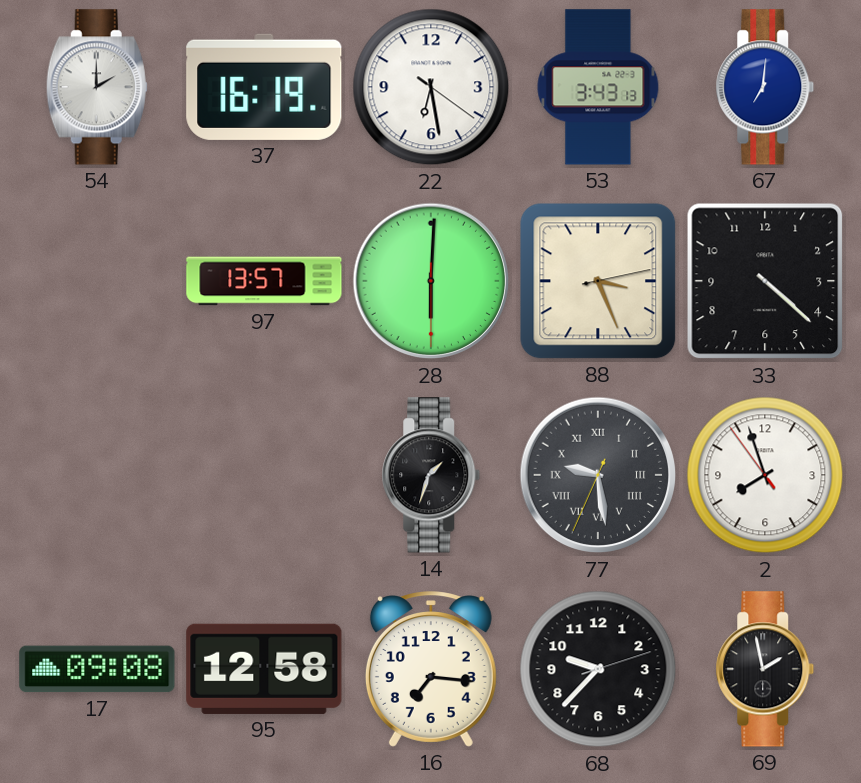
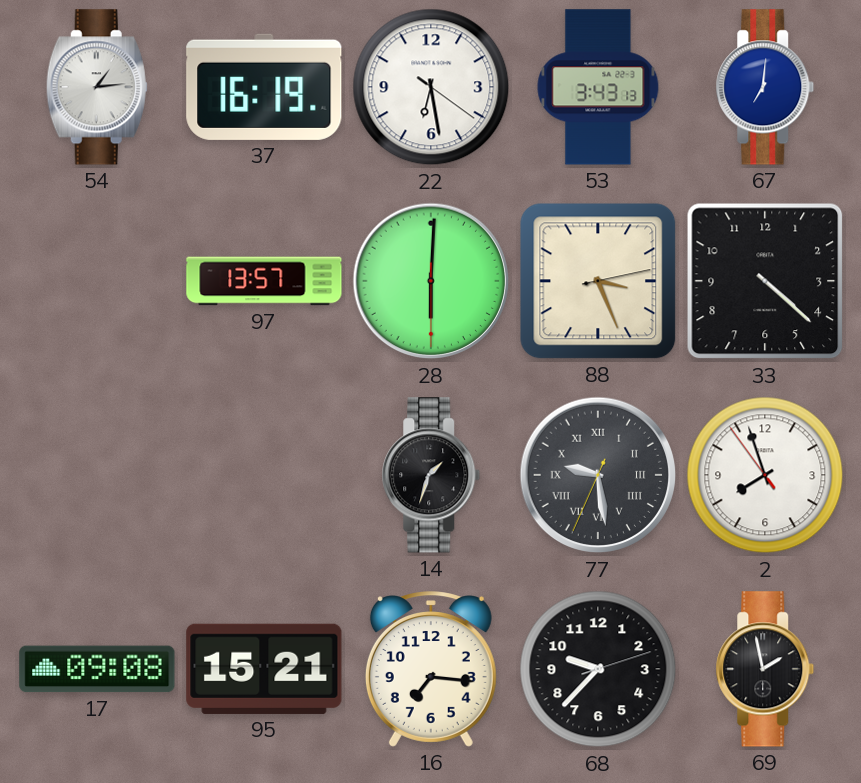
54: 2:00 -> 1:14
95: 12:58 -> 15:21
